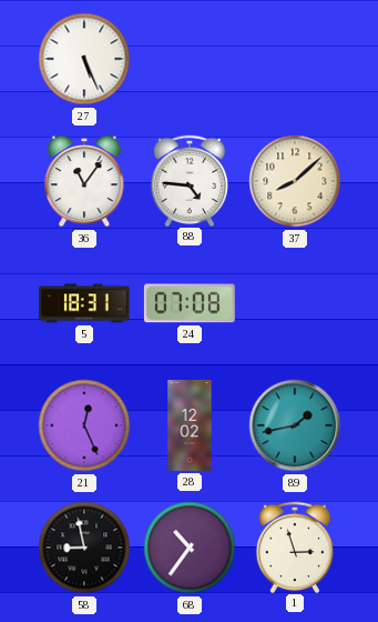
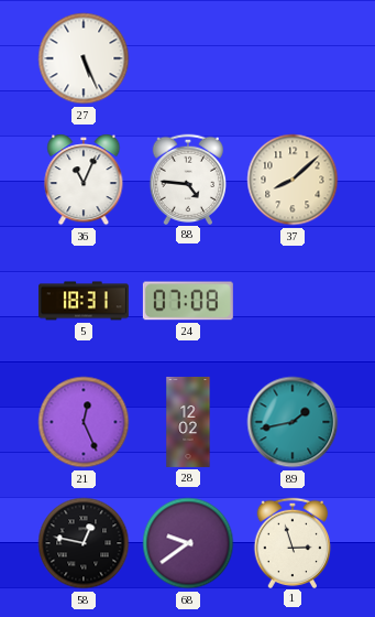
36: 11:06 -> 11:04
58: 8:58 -> 12:47
68: 10:36 -> 9:39
